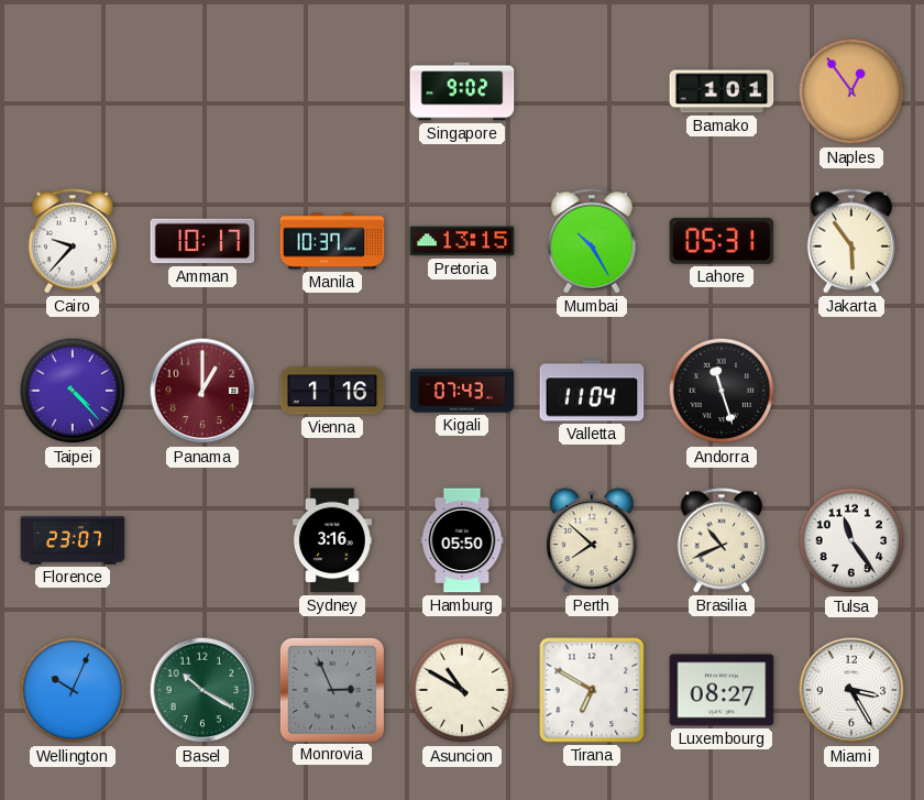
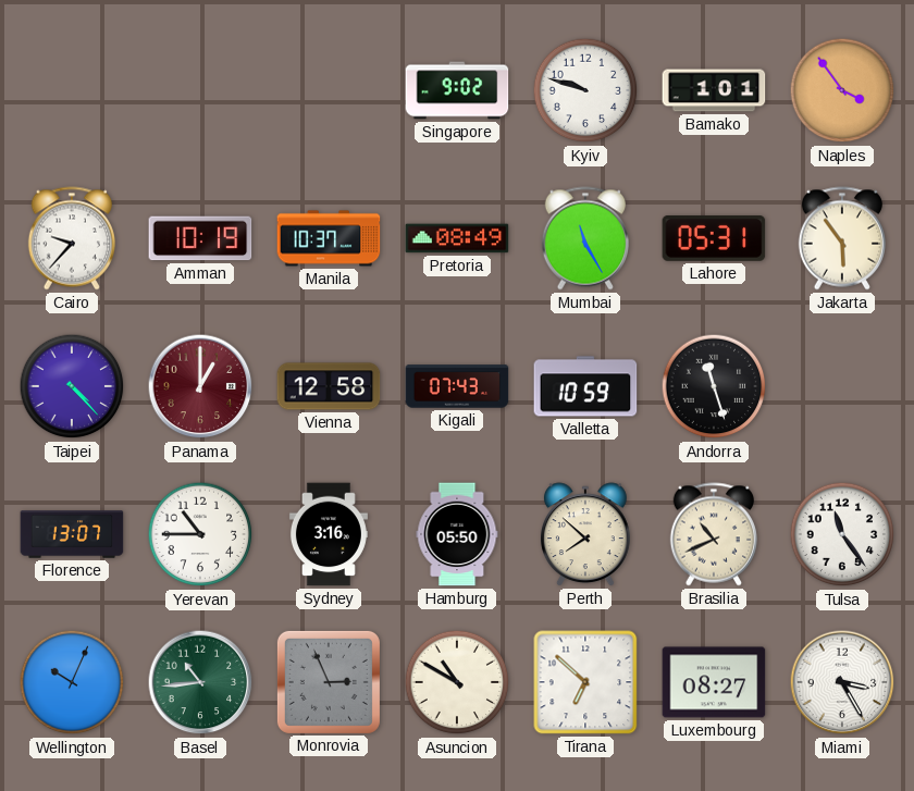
Kyiv: none -> 9:48
Naples: 12:54 -> 3:54
Amman: 10:17 -> 10:19
Pretoria: 13:15 -> 08:49
Mumbai: 10:25 -> 11:25
Vienna: 1:16 -> 12:58
Valletta: 11:04 -> 10:59
Florence: 23:07 -> 13:07
Yerevan: none -> 10:45
Basel: 10:20 -> 10:44
Tirana: 6:50 -> 6:52
